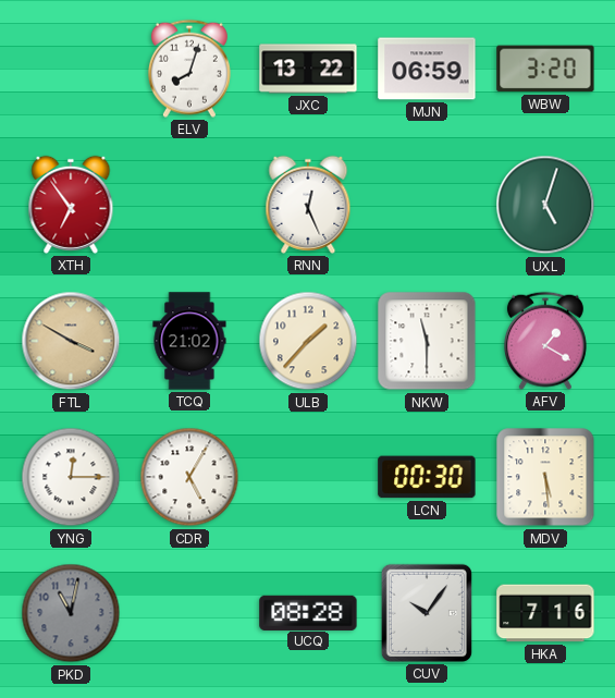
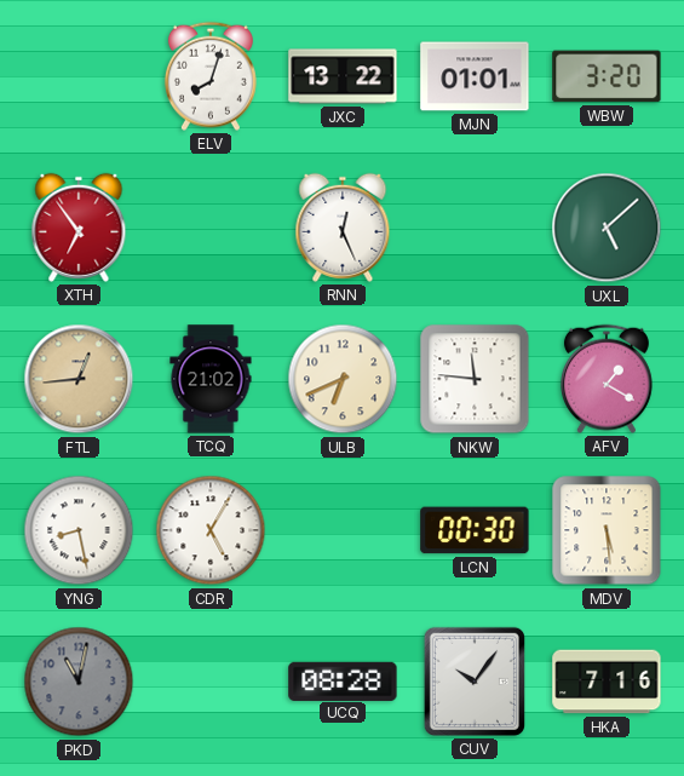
MJN: 06:59 -> 01:01
UXL: 5:03 -> 5:08
FTL: 3:50 -> 12:44
ULB: 1:37 -> 6:41
NKW: 11:30 -> 11:46
YNG: 12:15 -> 8:28
